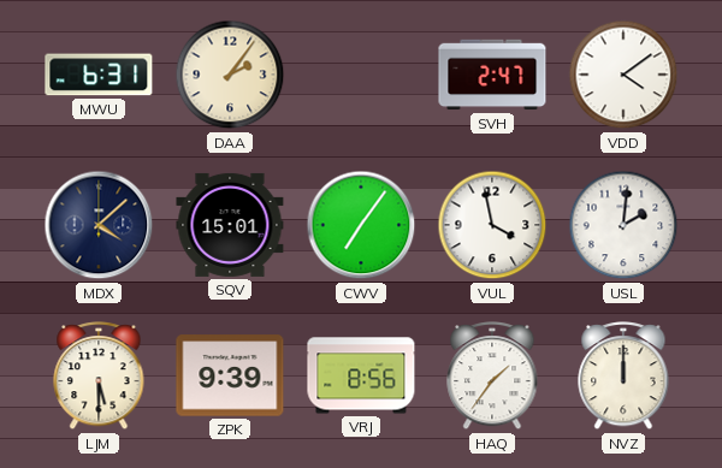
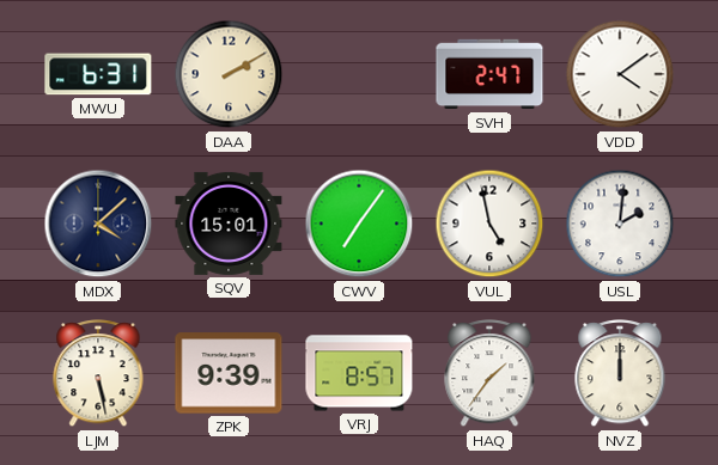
DAA: 2:06 -> 2:10
VUL: 3:58 -> 4:58
LJM: 5:30 -> 5:28
VRJ: 8:56 -> 8:57
